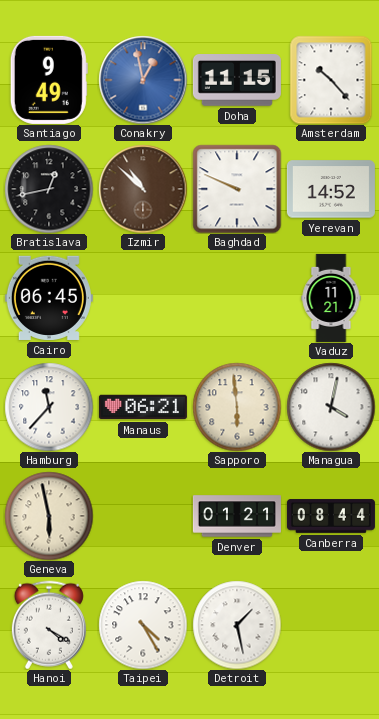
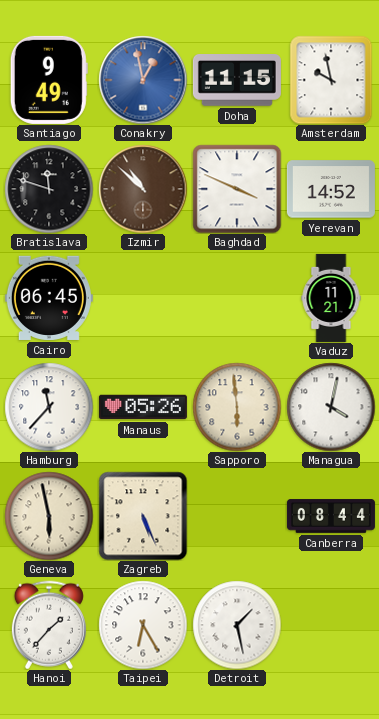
Amsterdam: 10:23 -> 9:58
Bratislava: 12:43 -> 11:48
Baghdad: 9:49 -> 3:49
Manaus: 06:21 -> 05:26
Zagreb: none -> 5:26
Denver: 01:21 -> none
Hanoi: 4:20 -> 1:37
Taipei: 4:25 -> 6:25
